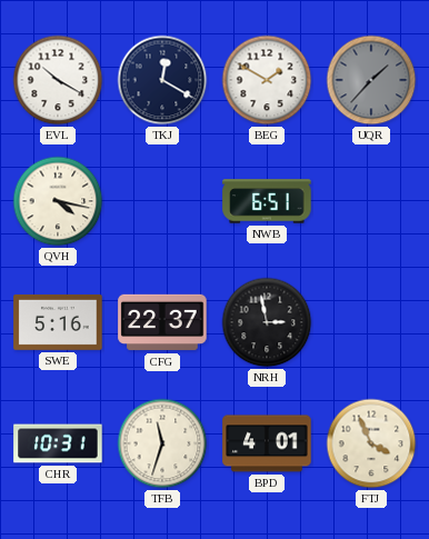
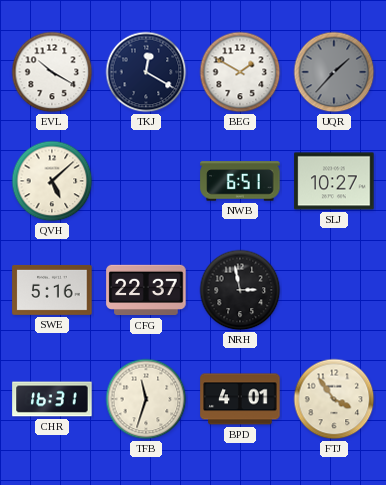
QVH: 4:17 -> 5:08
SLJ: none -> 10:27
CHR: 10:31 -> 16:31
FTJ: 3:56 -> 3:54
